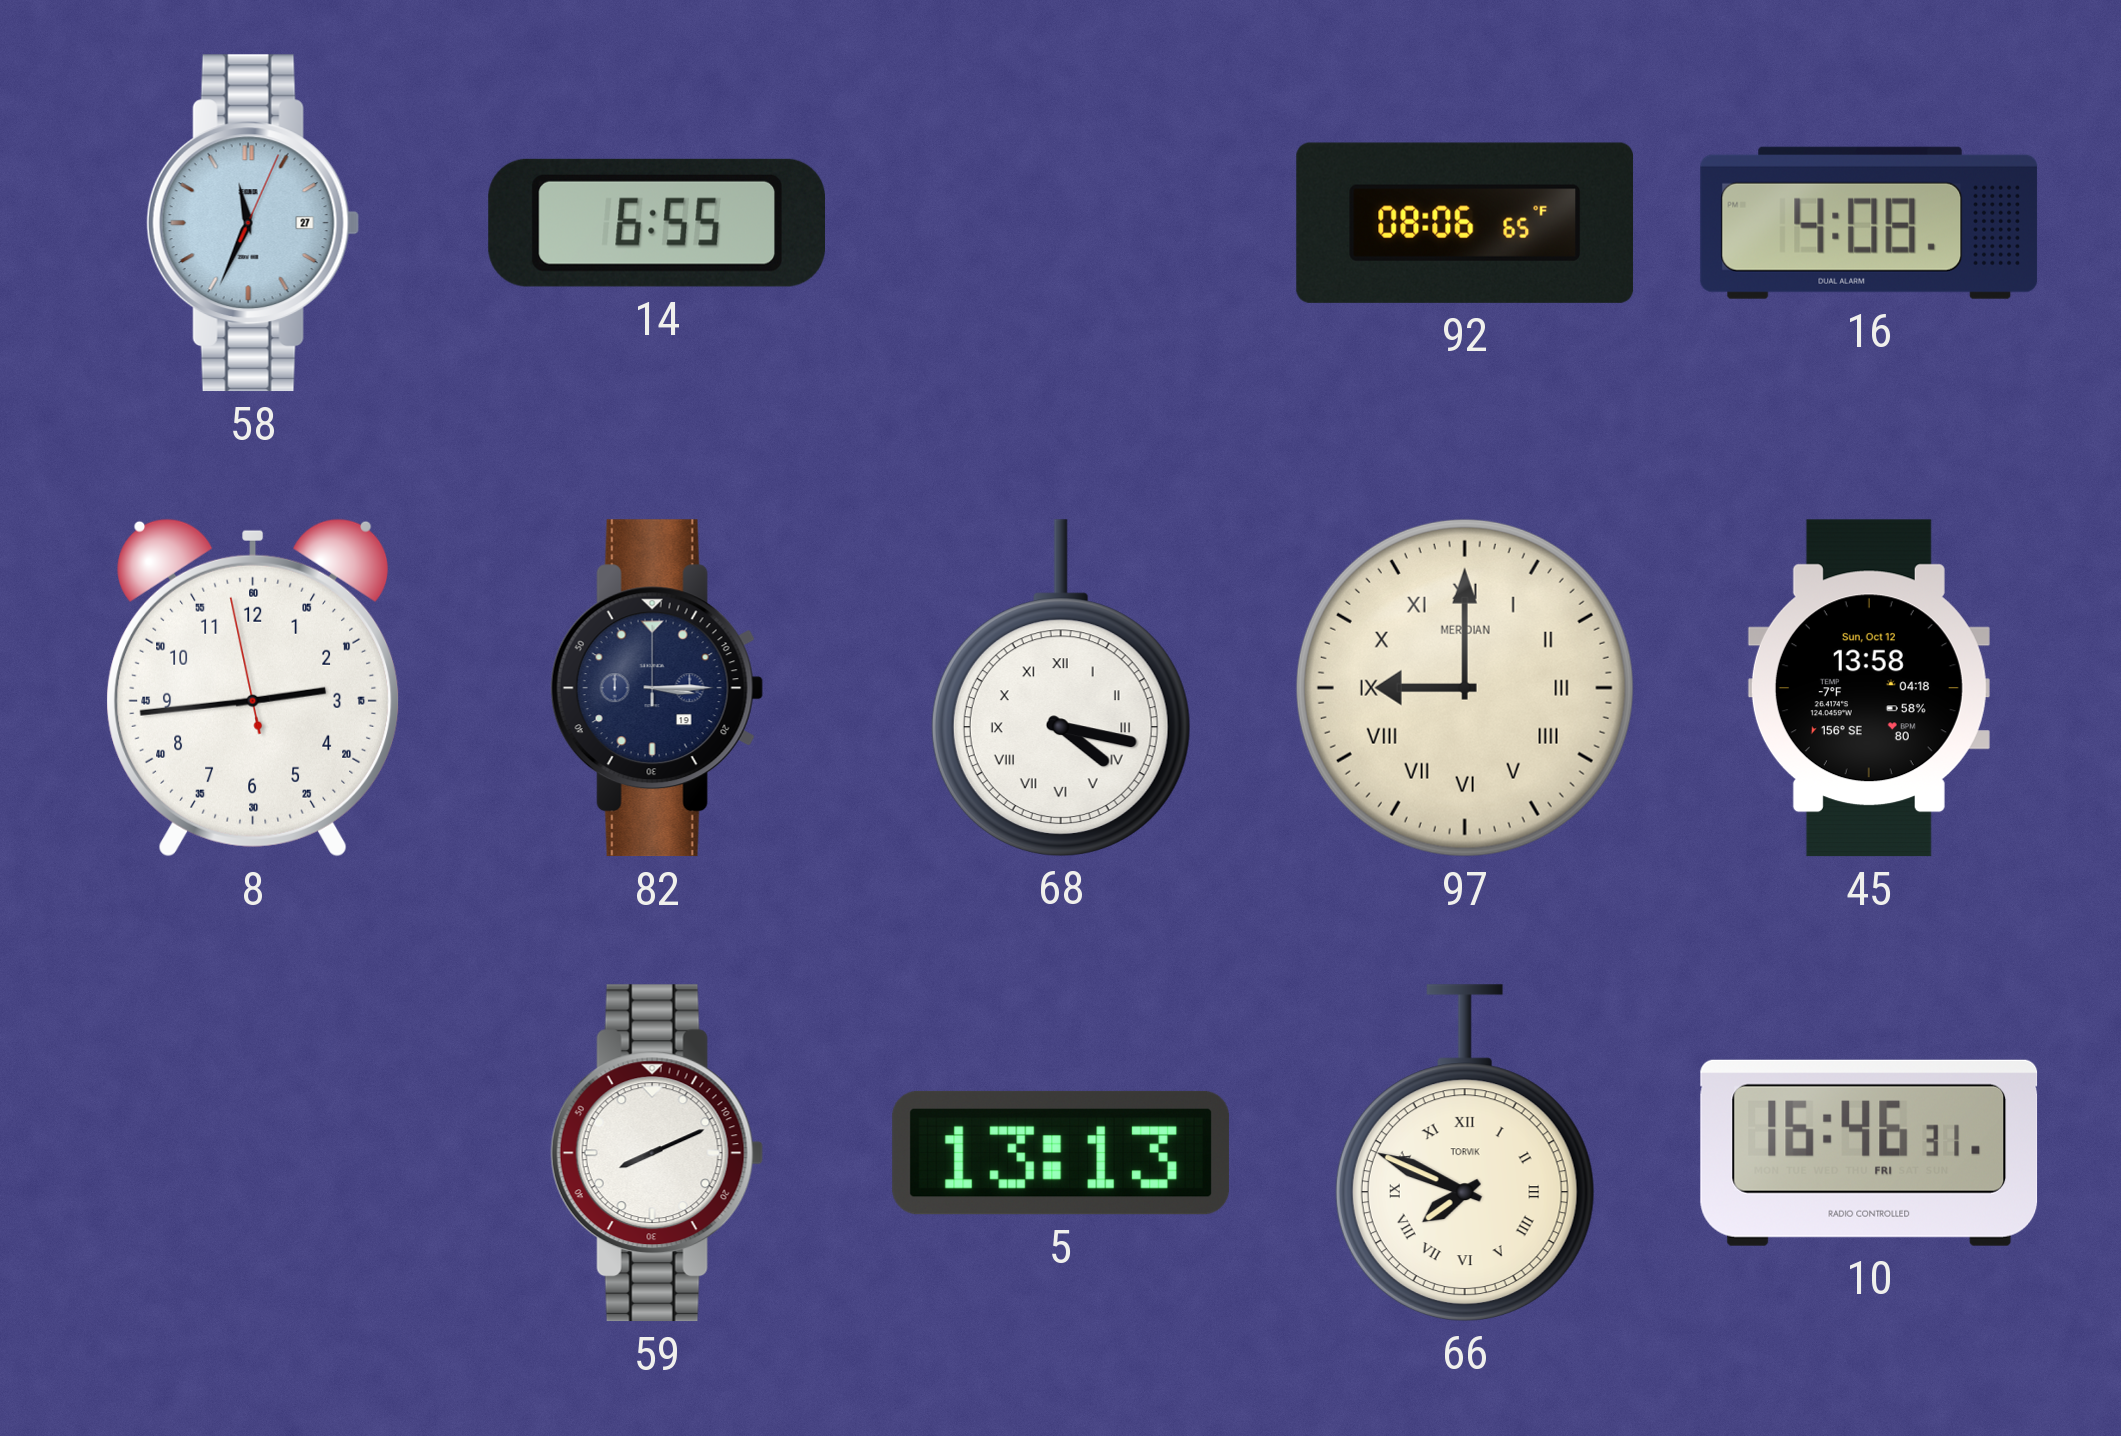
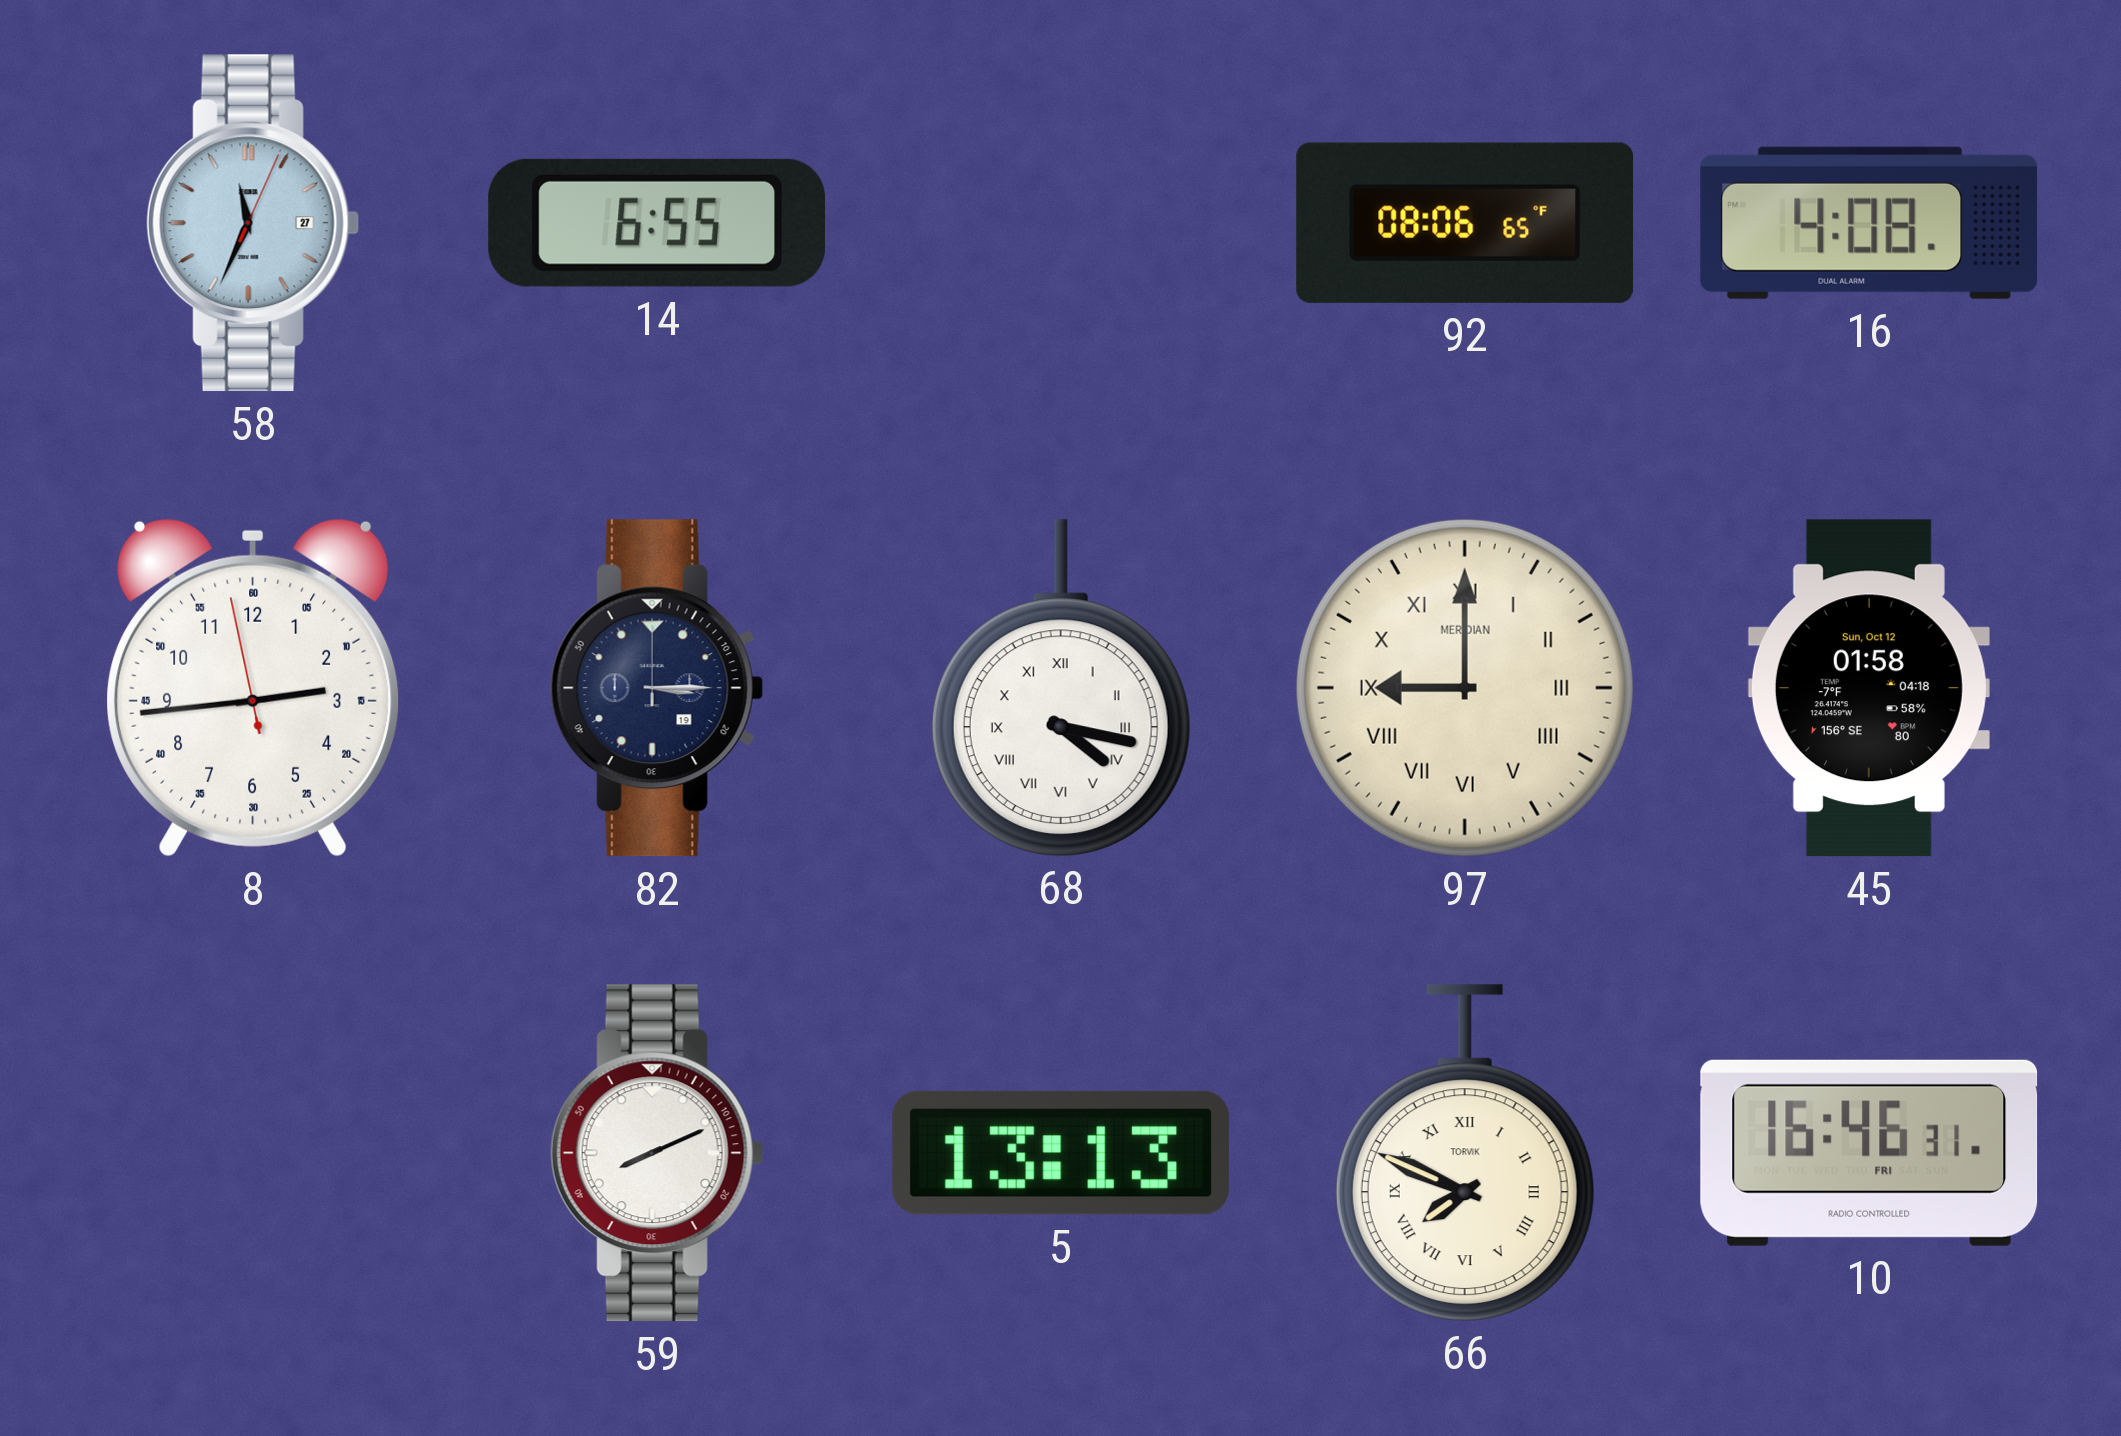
45: 13:58 -> 01:58
